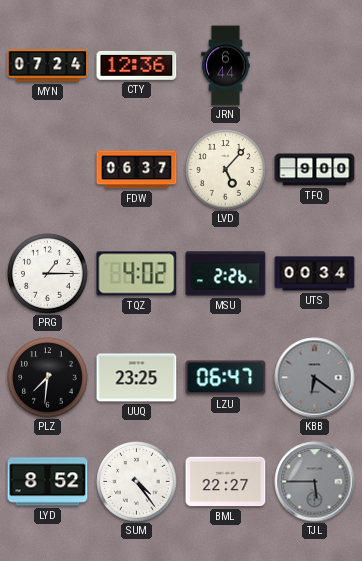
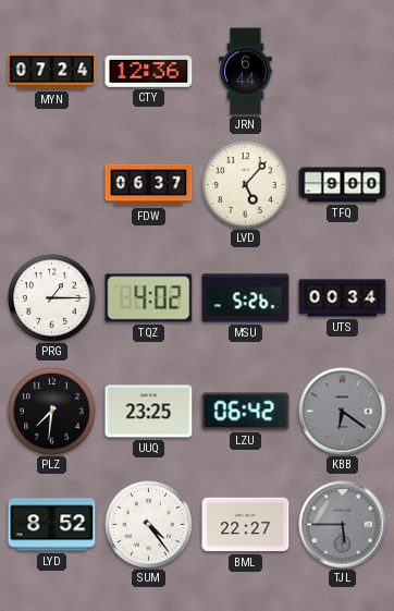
MSU: 2:26 -> 5:26
LZU: 06:47 -> 06:42
